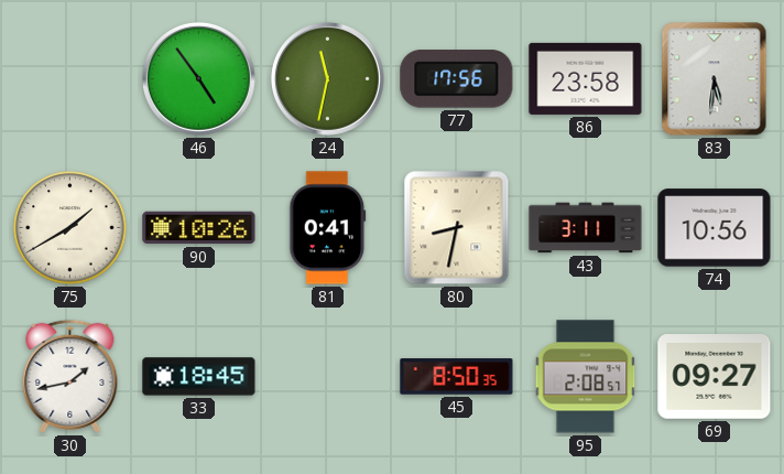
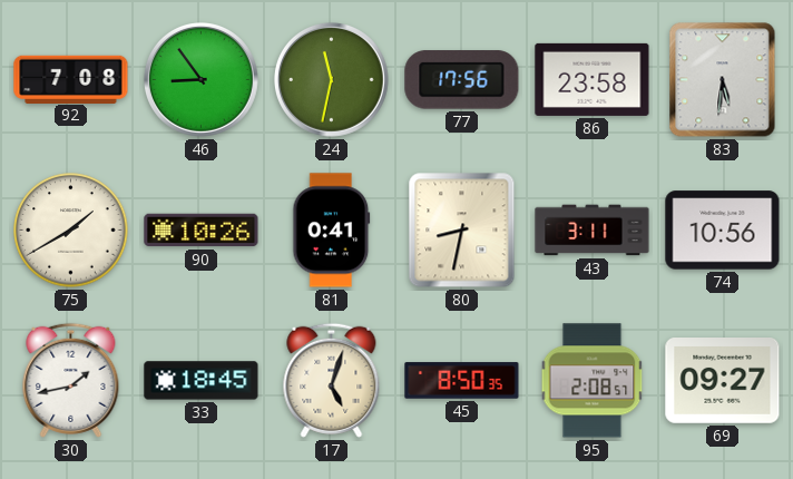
92: none -> 7:08
46: 4:54 -> 8:54
17: none -> 5:03
